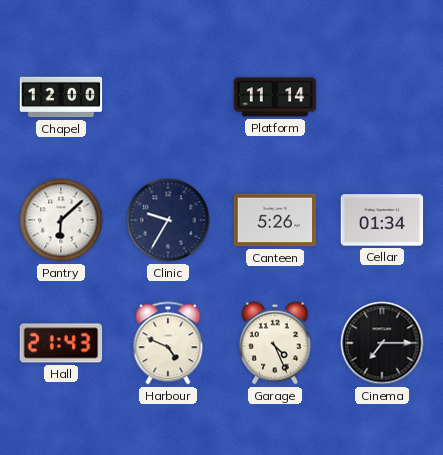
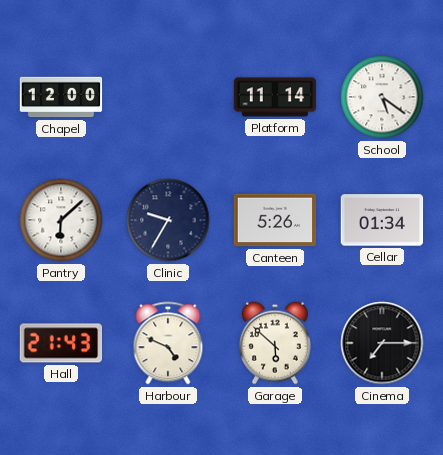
School: none -> 5:21
Garage: 4:26 -> 5:52
